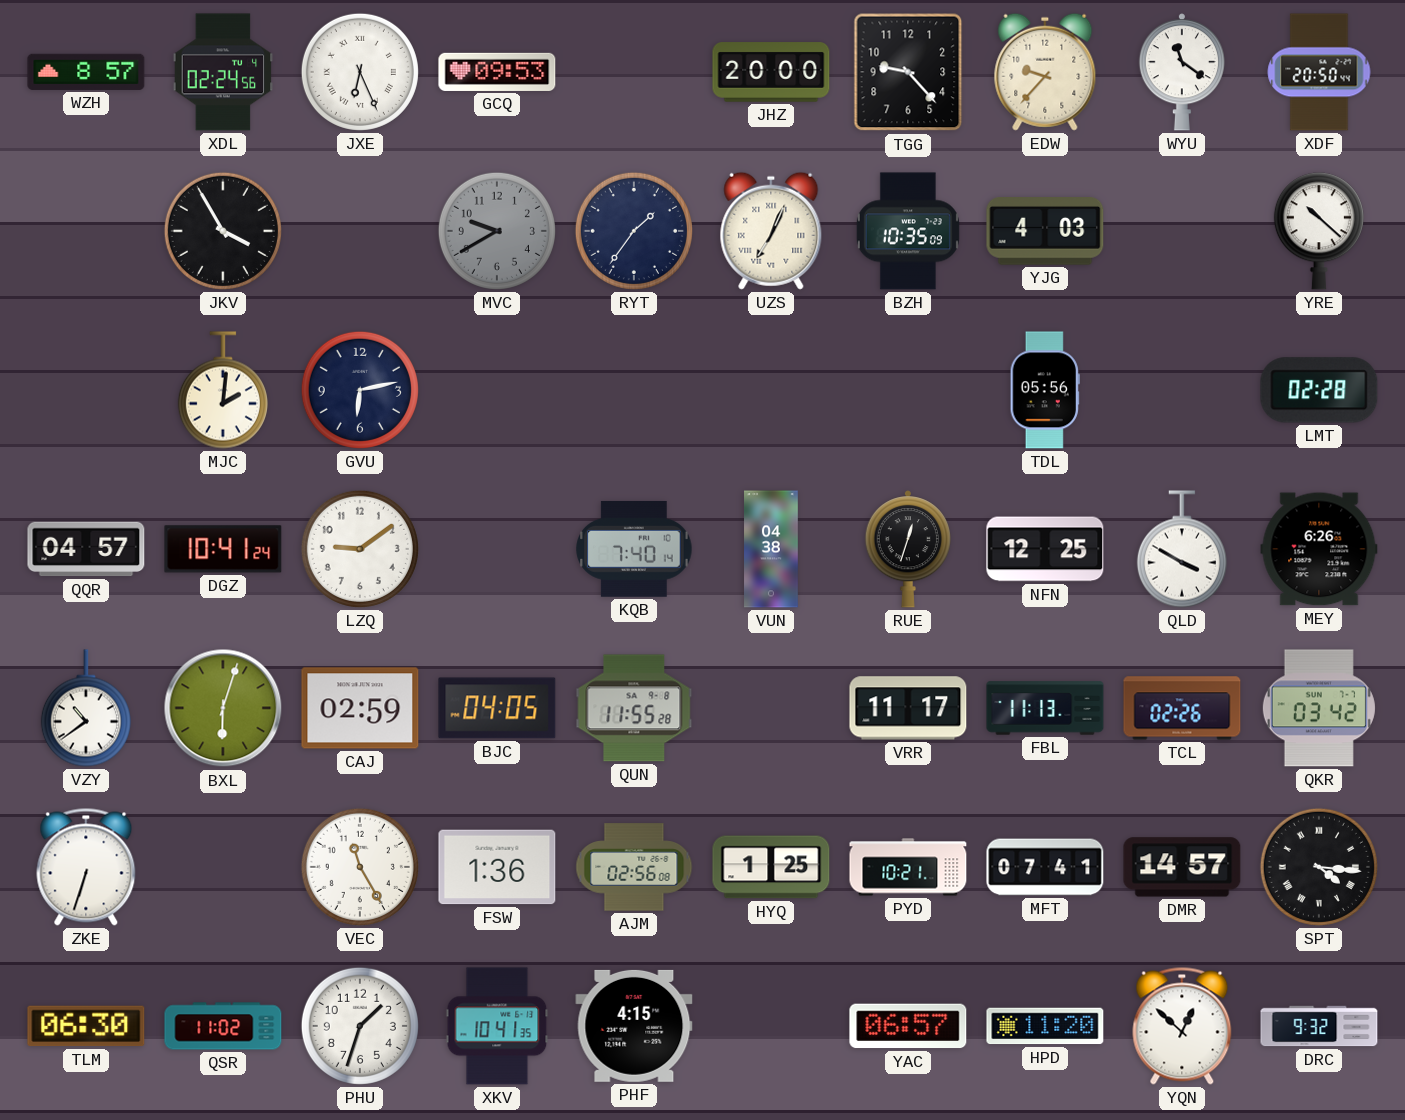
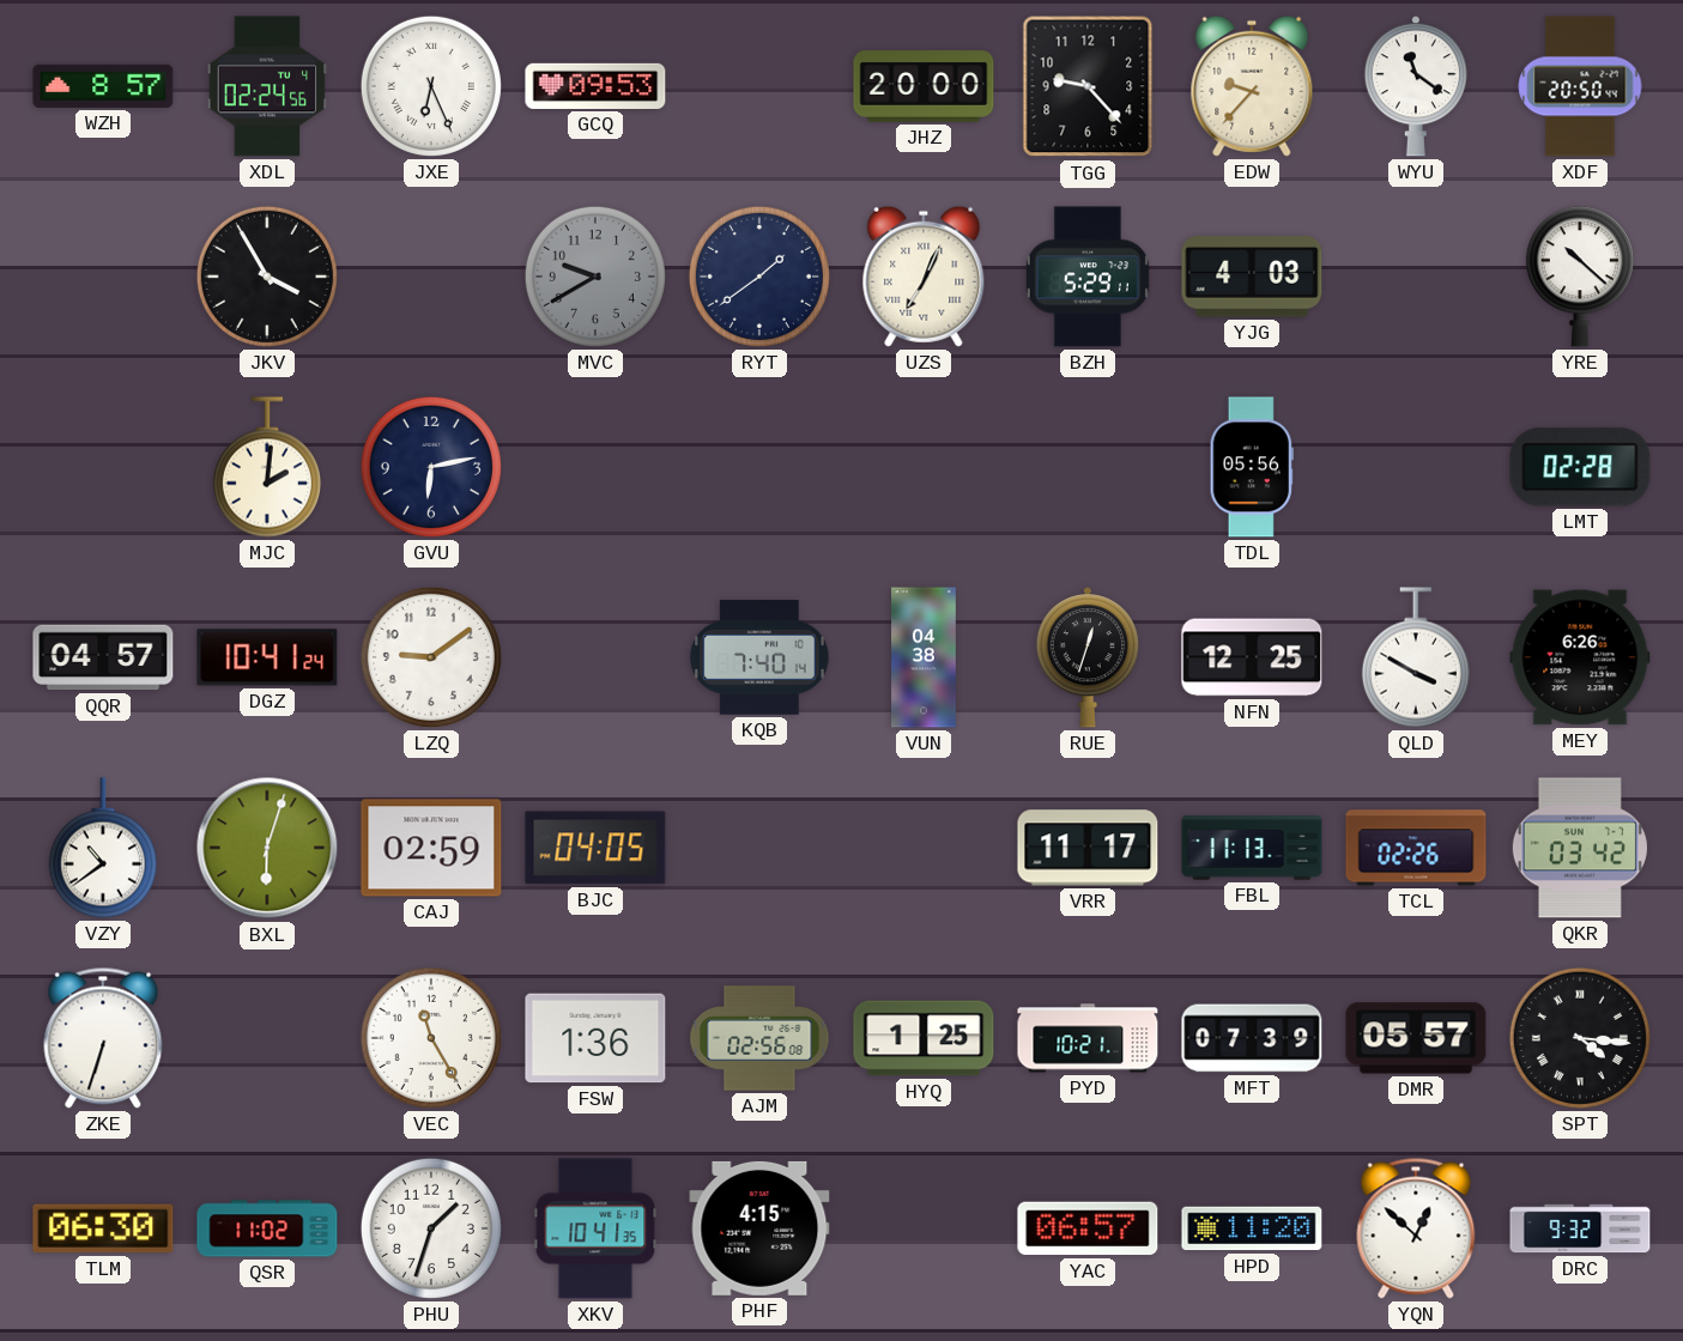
RYT: 1:36 -> 1:39
BZH: 10:35 -> 5:29
QUN: 11:55 -> none
MFT: 07:41 -> 07:39
DMR: 14:57 -> 05:57
